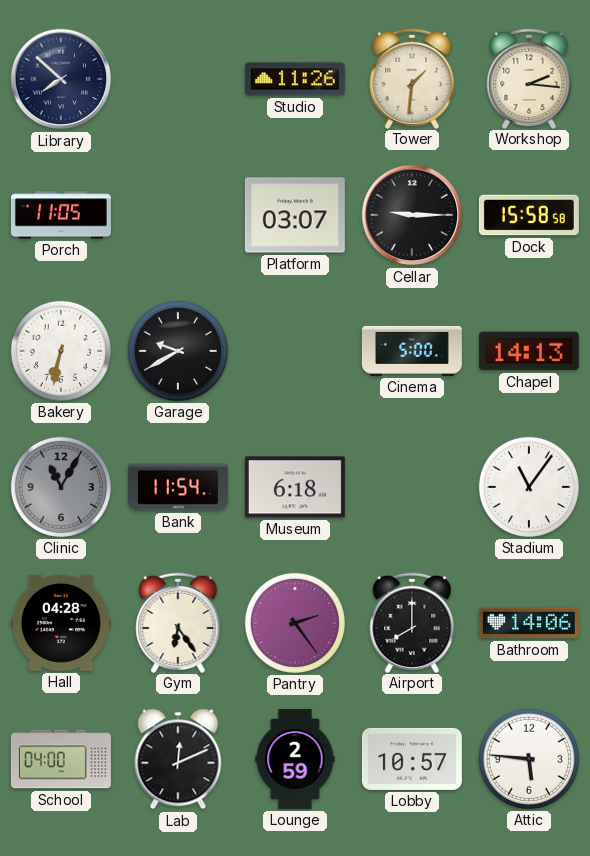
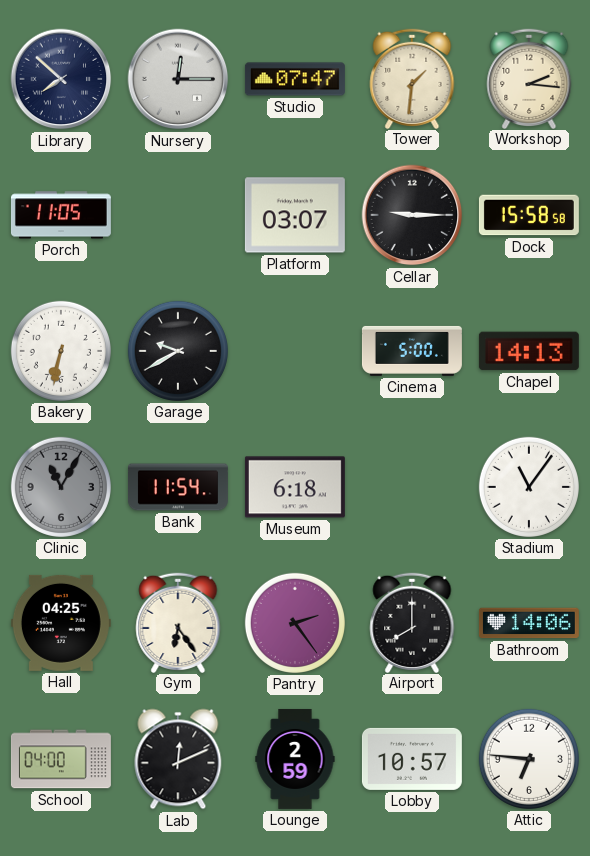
Nursery: none -> 12:15
Studio: 11:26 -> 07:47
Hall: 04:28 -> 04:25
Attic: 5:46 -> 6:46
